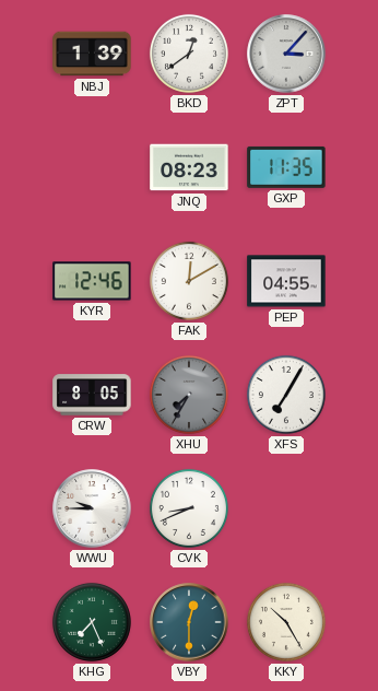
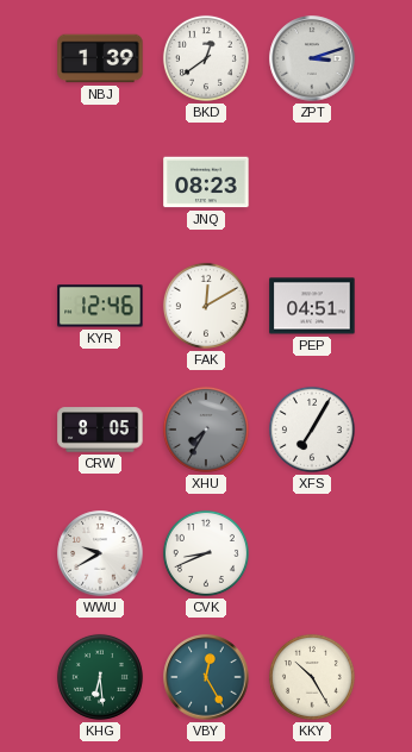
ZPT: 3:07 -> 3:12
GXP: 11:35 -> none
PEP: 04:55 -> 04:51
WWU: 9:45 -> 9:40
KHG: 7:26 -> 6:29
VBY: 12:30 -> 12:25
